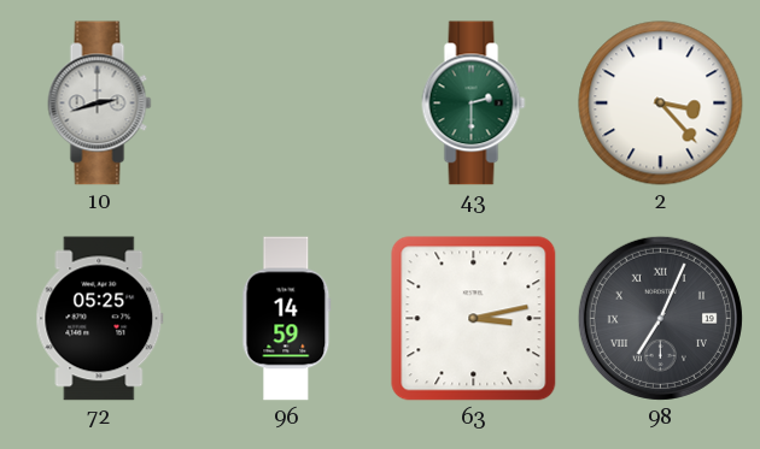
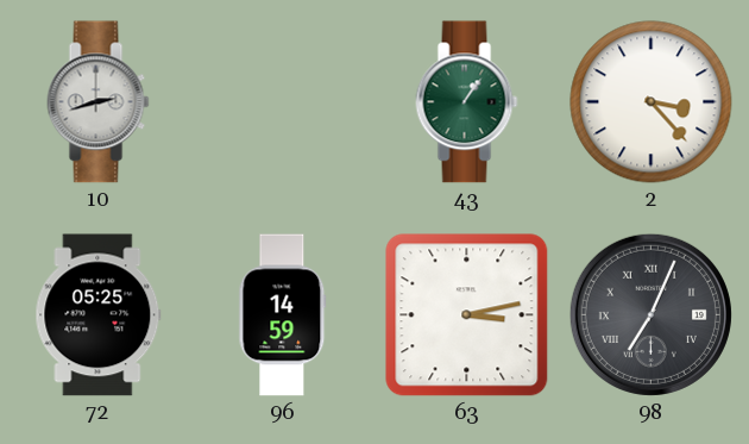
43: 2:30 -> 1:06
